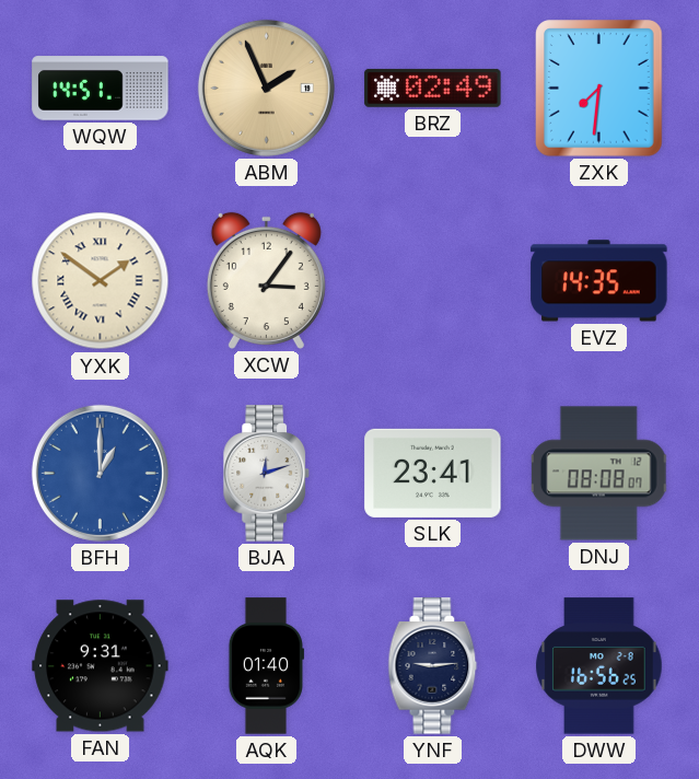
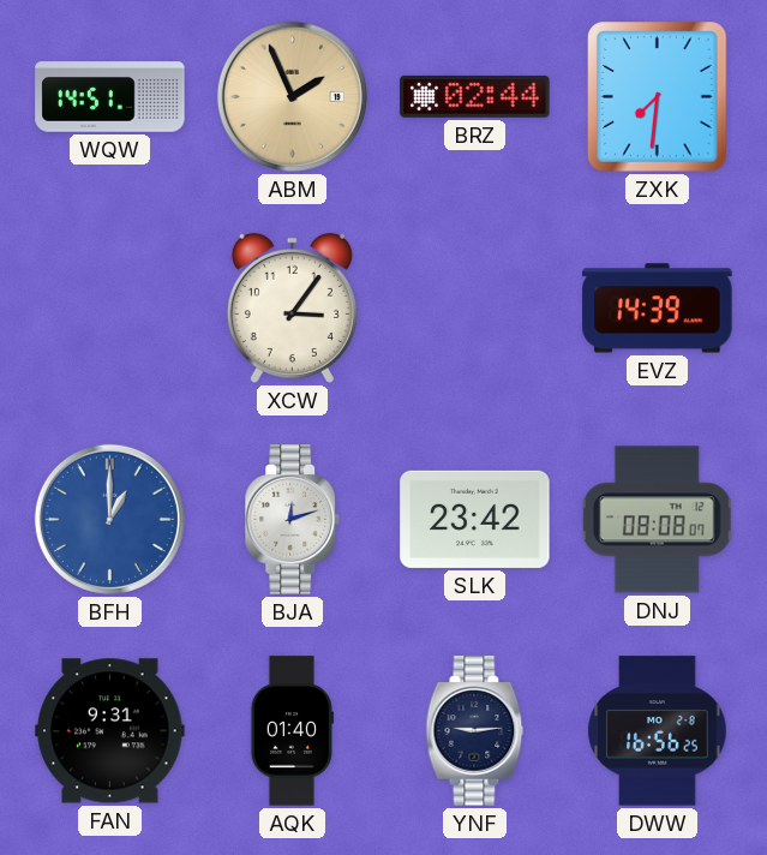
BRZ: 02:49 -> 02:44
YXK: 1:51 -> none
EVZ: 14:35 -> 14:39
SLK: 23:41 -> 23:42
